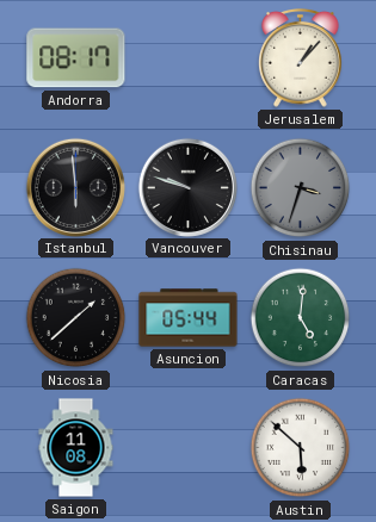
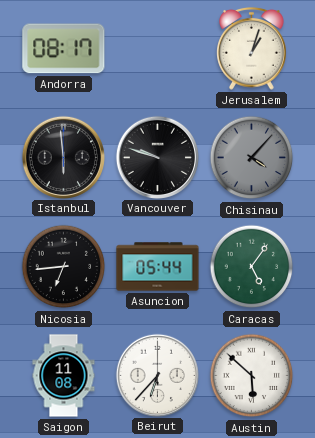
Jerusalem: 1:07 -> 1:03
Chisinau: 3:33 -> 4:07
Nicosia: 1:38 -> 6:44
Caracas: 5:01 -> 5:06
Beirut: none -> 6:37
